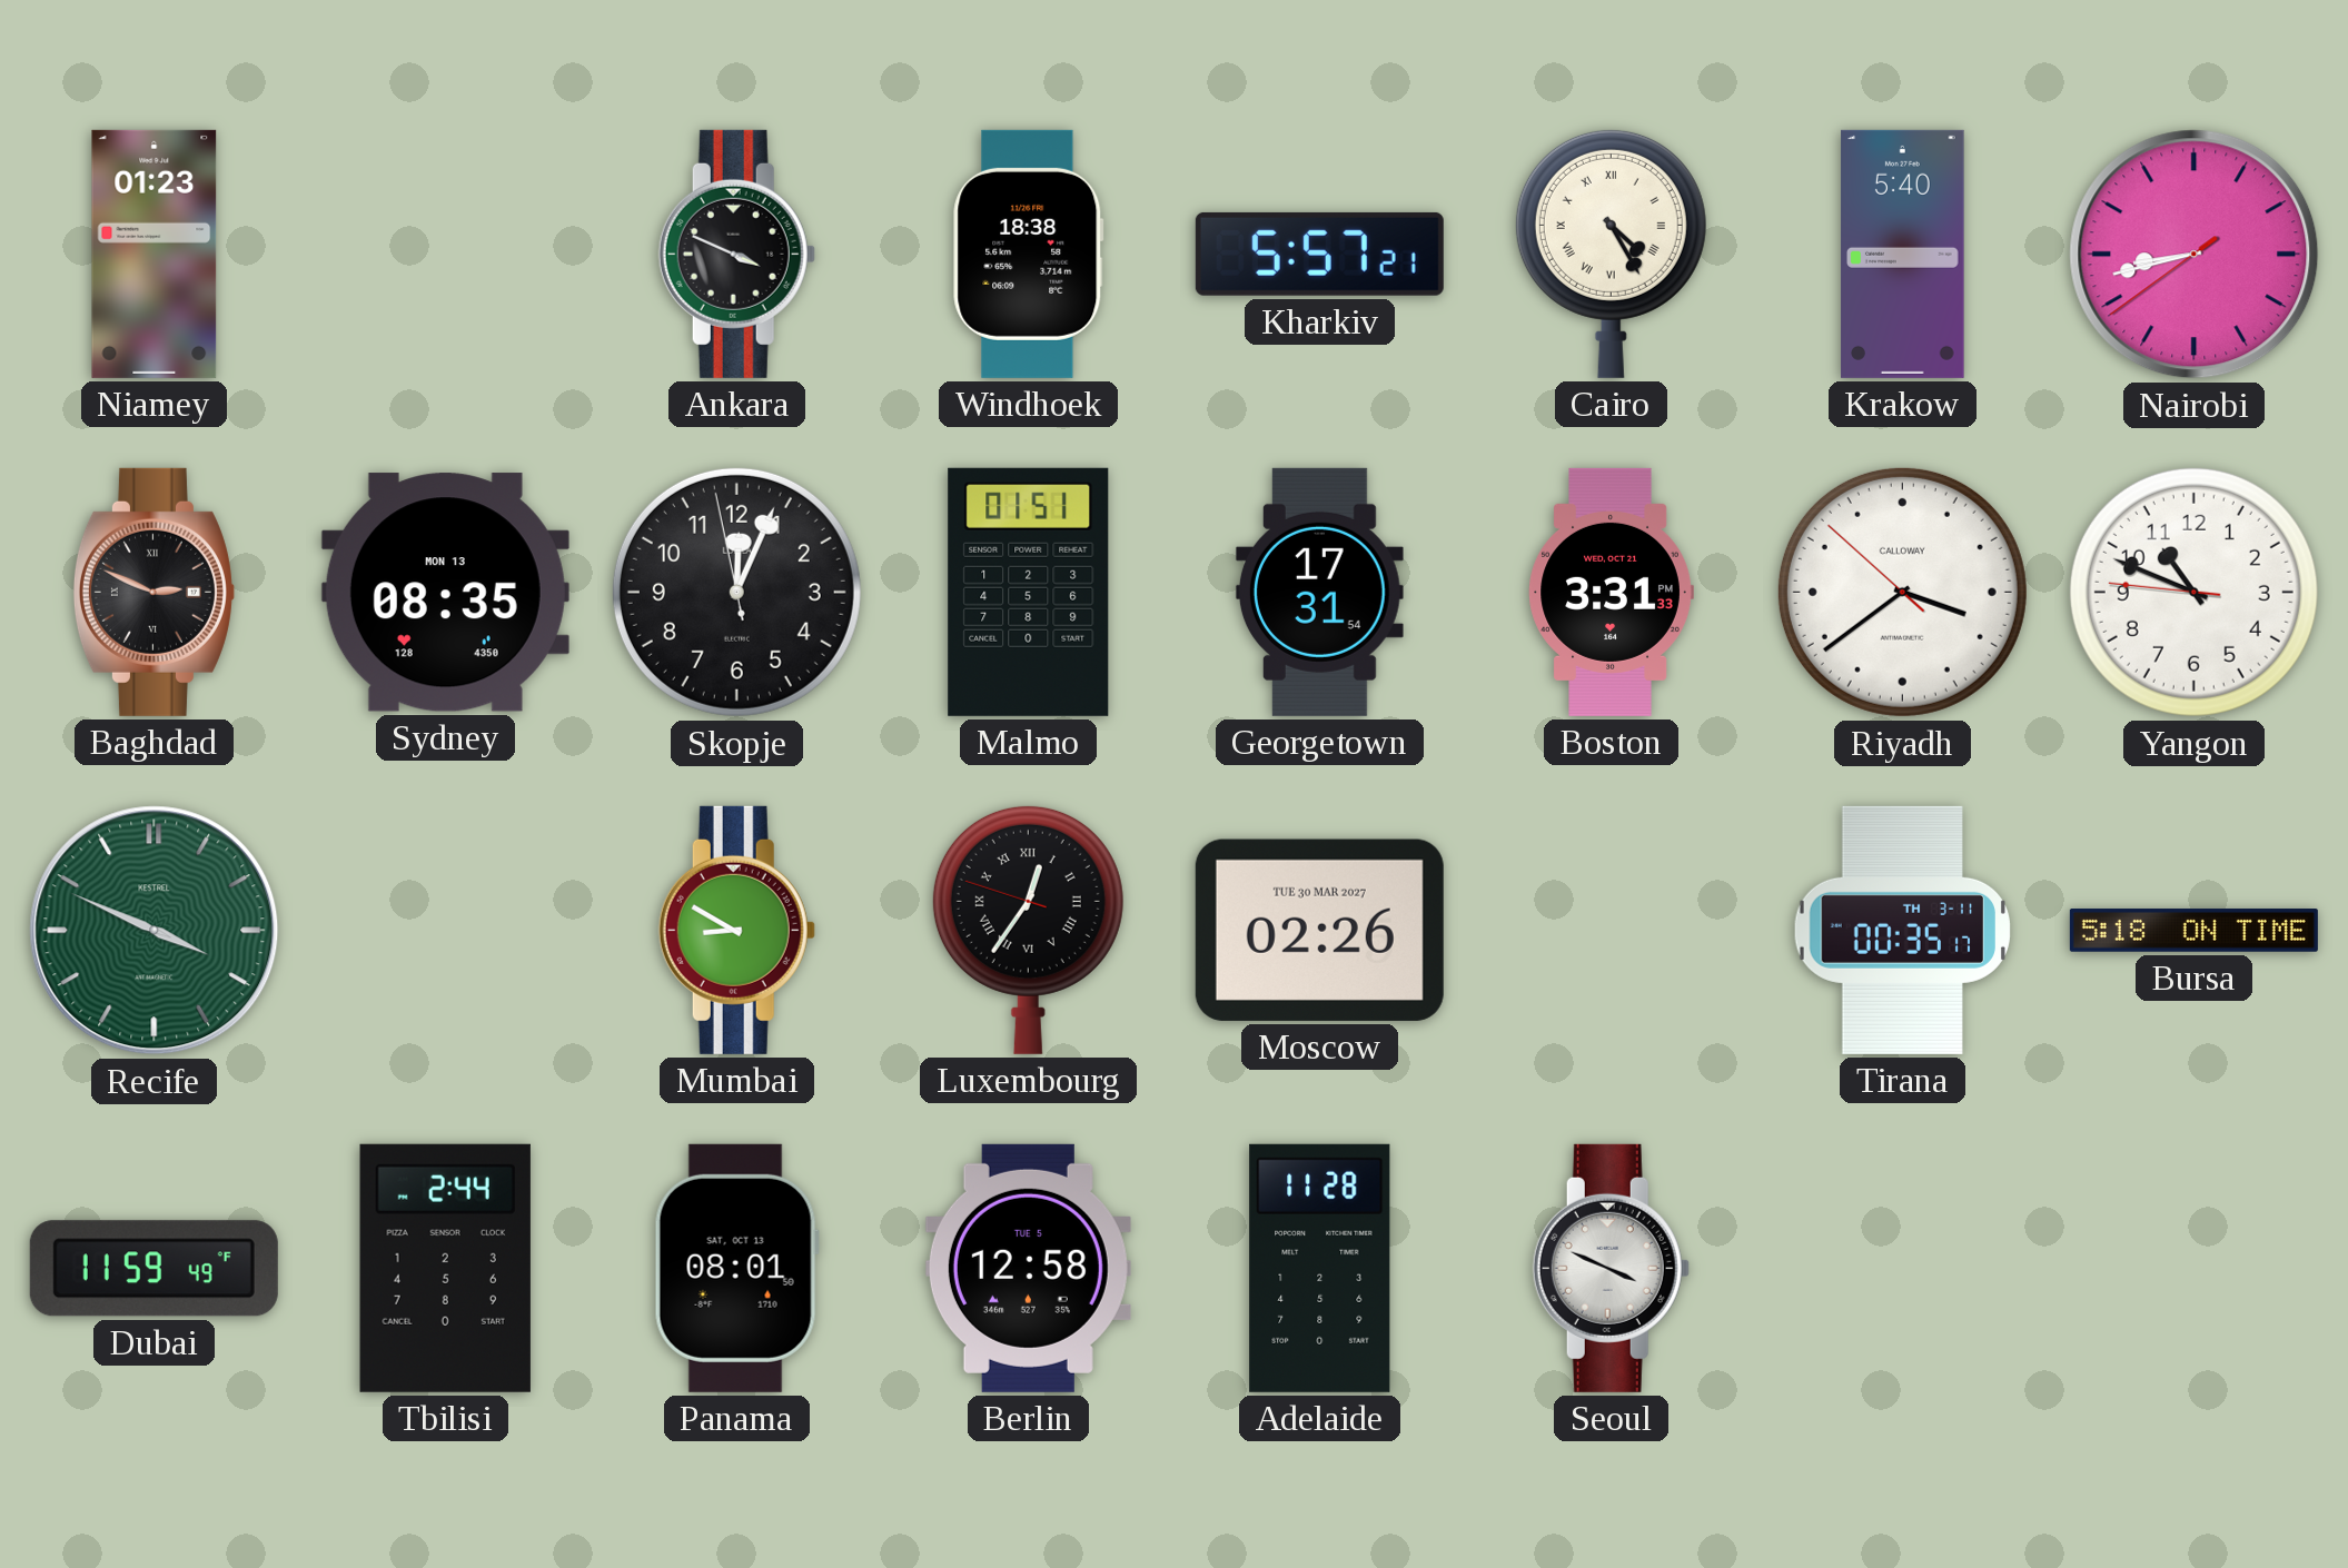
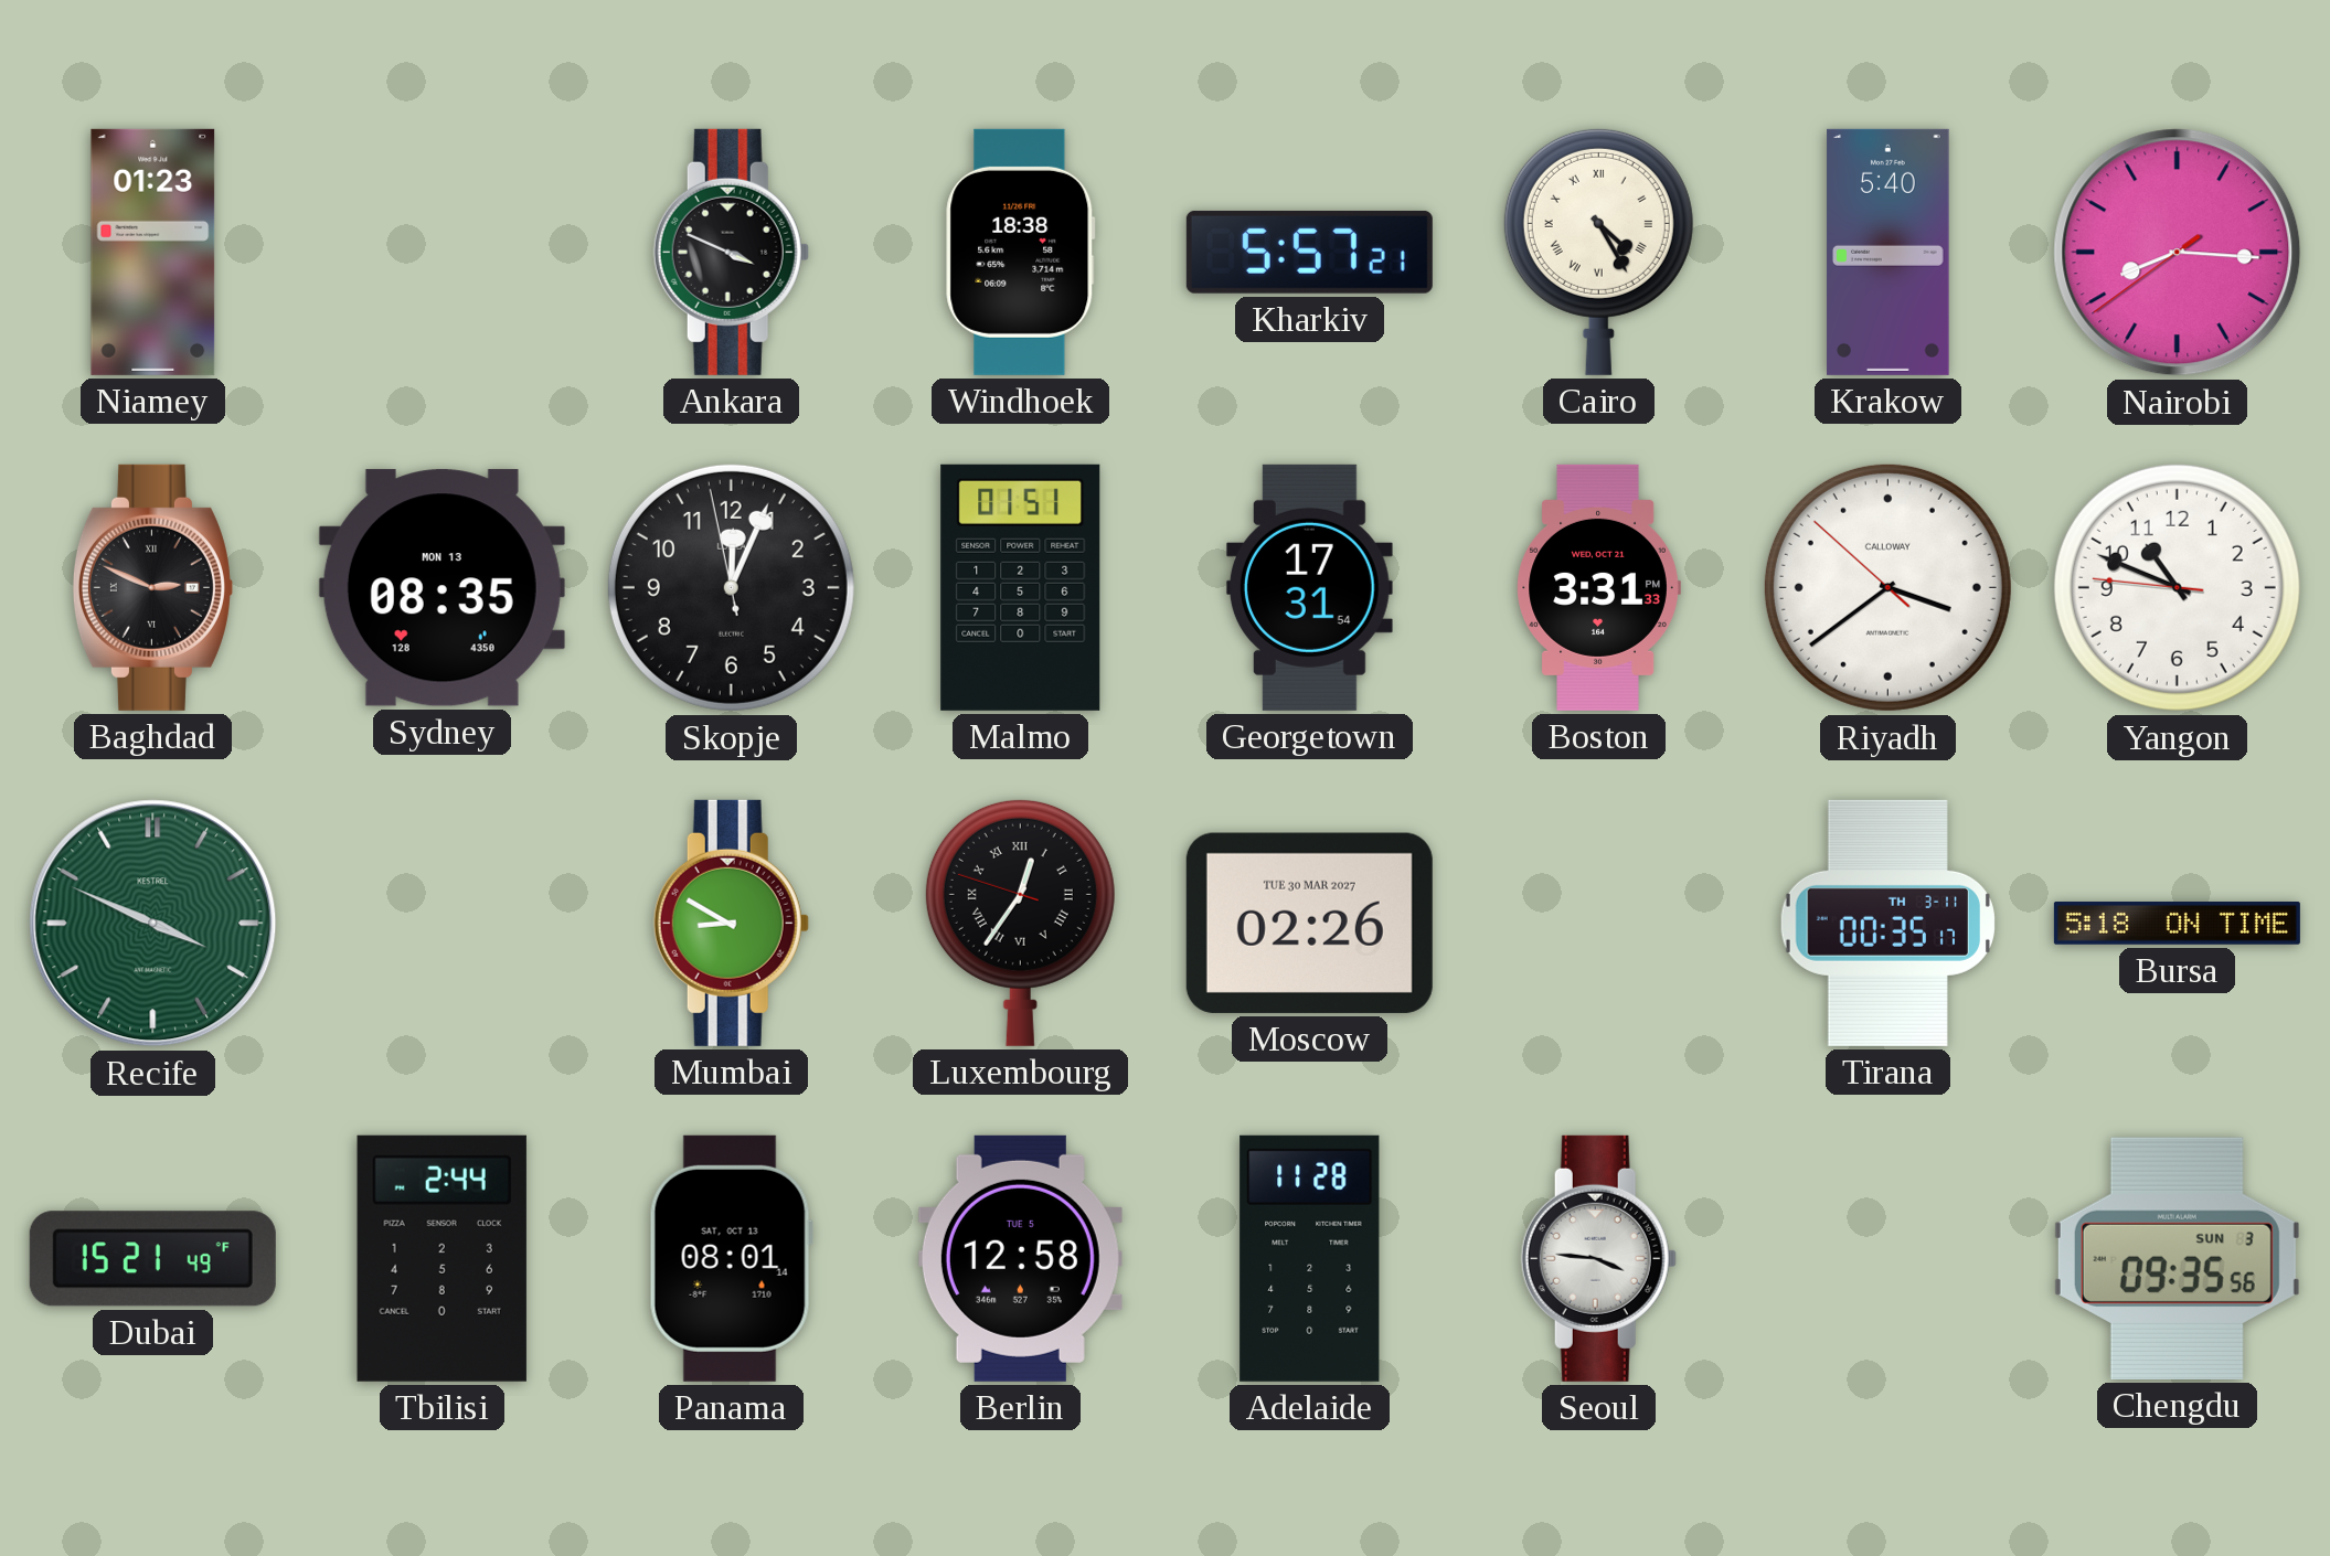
Nairobi: 8:42 -> 8:15
Dubai: 11:59 -> 15:21
Panama: 08:01:50 -> 08:01:14
Seoul: 3:49 -> 3:46
Chengdu: none -> 09:35
